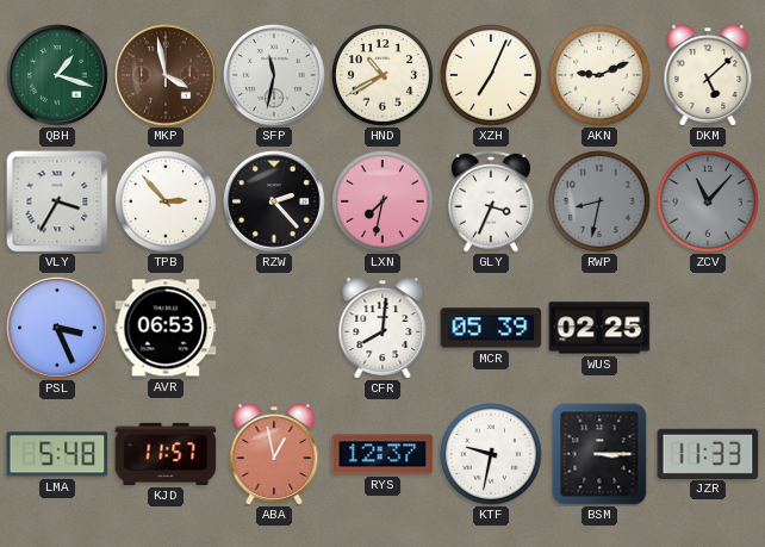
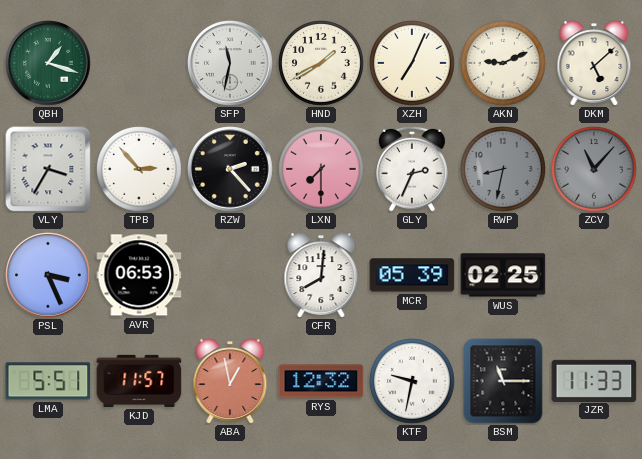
MKP: 3:58 -> none
HND: 10:40 -> 1:40
LXN: 7:32 -> 7:30
GLY: 3:34 -> 2:34
LMA: 5:48 -> 5:51
RYS: 12:37 -> 12:32
BSM: 3:15 -> 11:15
